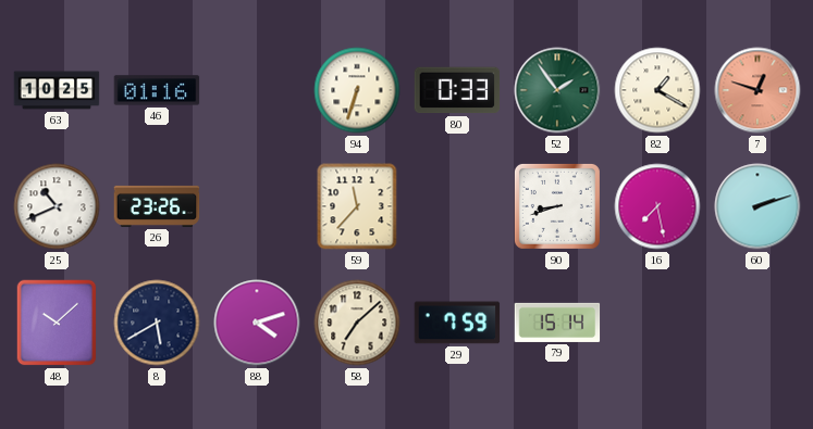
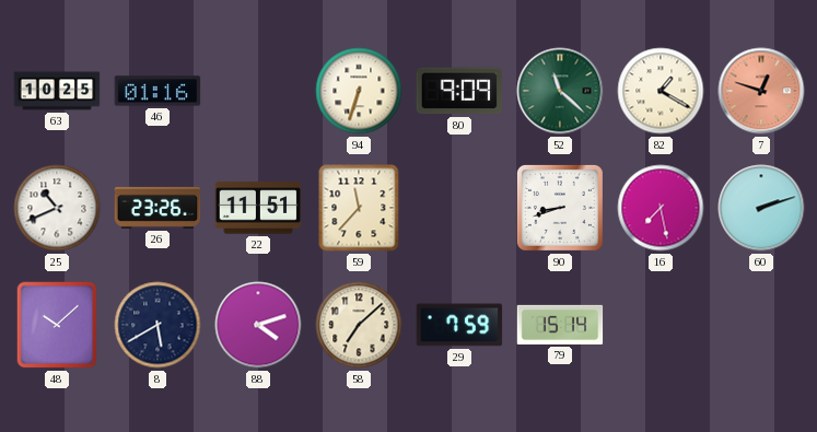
80: 0:33 -> 9:09
52: 1:54 -> 11:22
22: none -> 11:51
